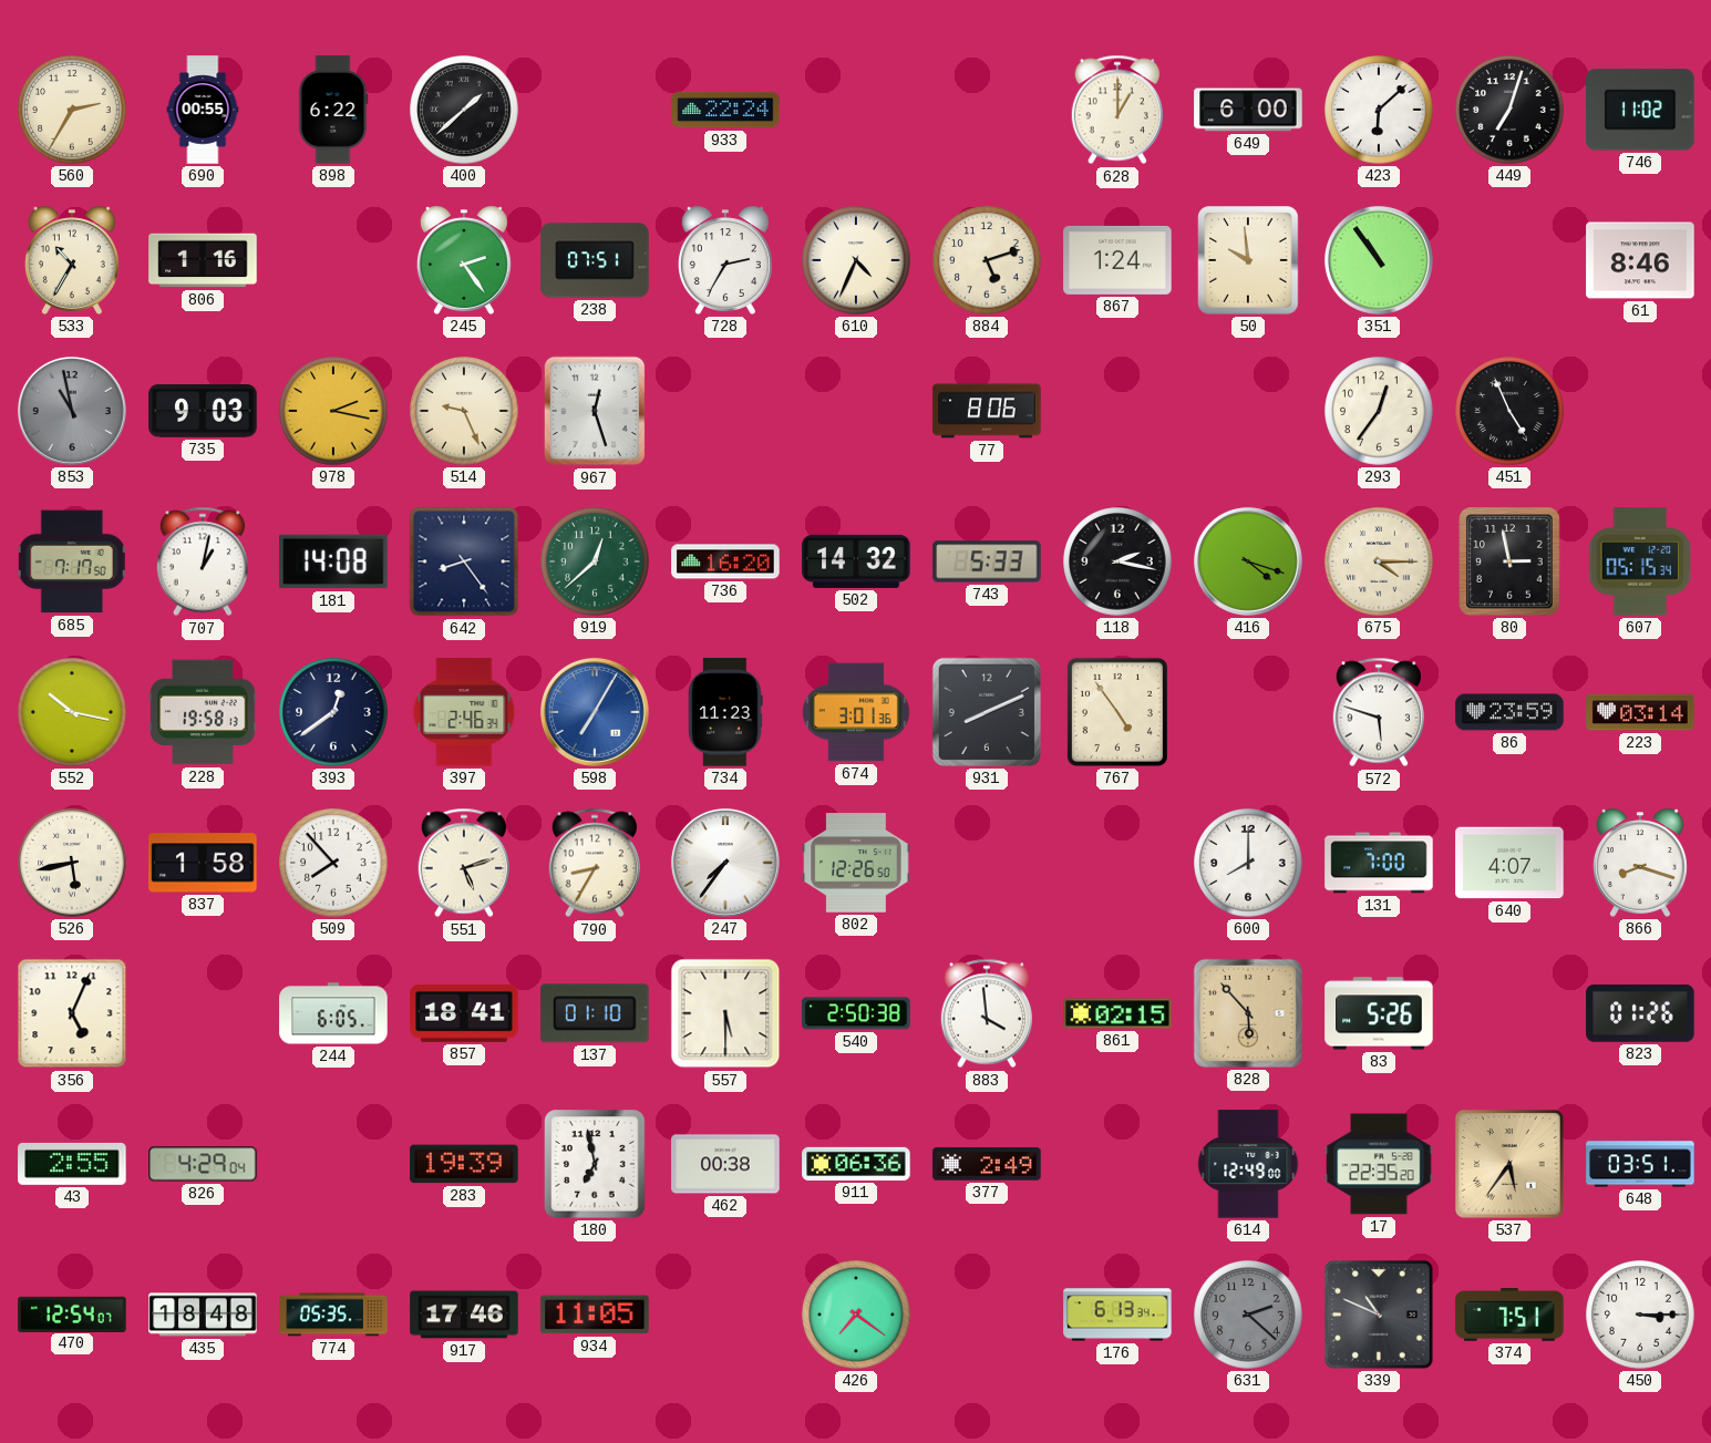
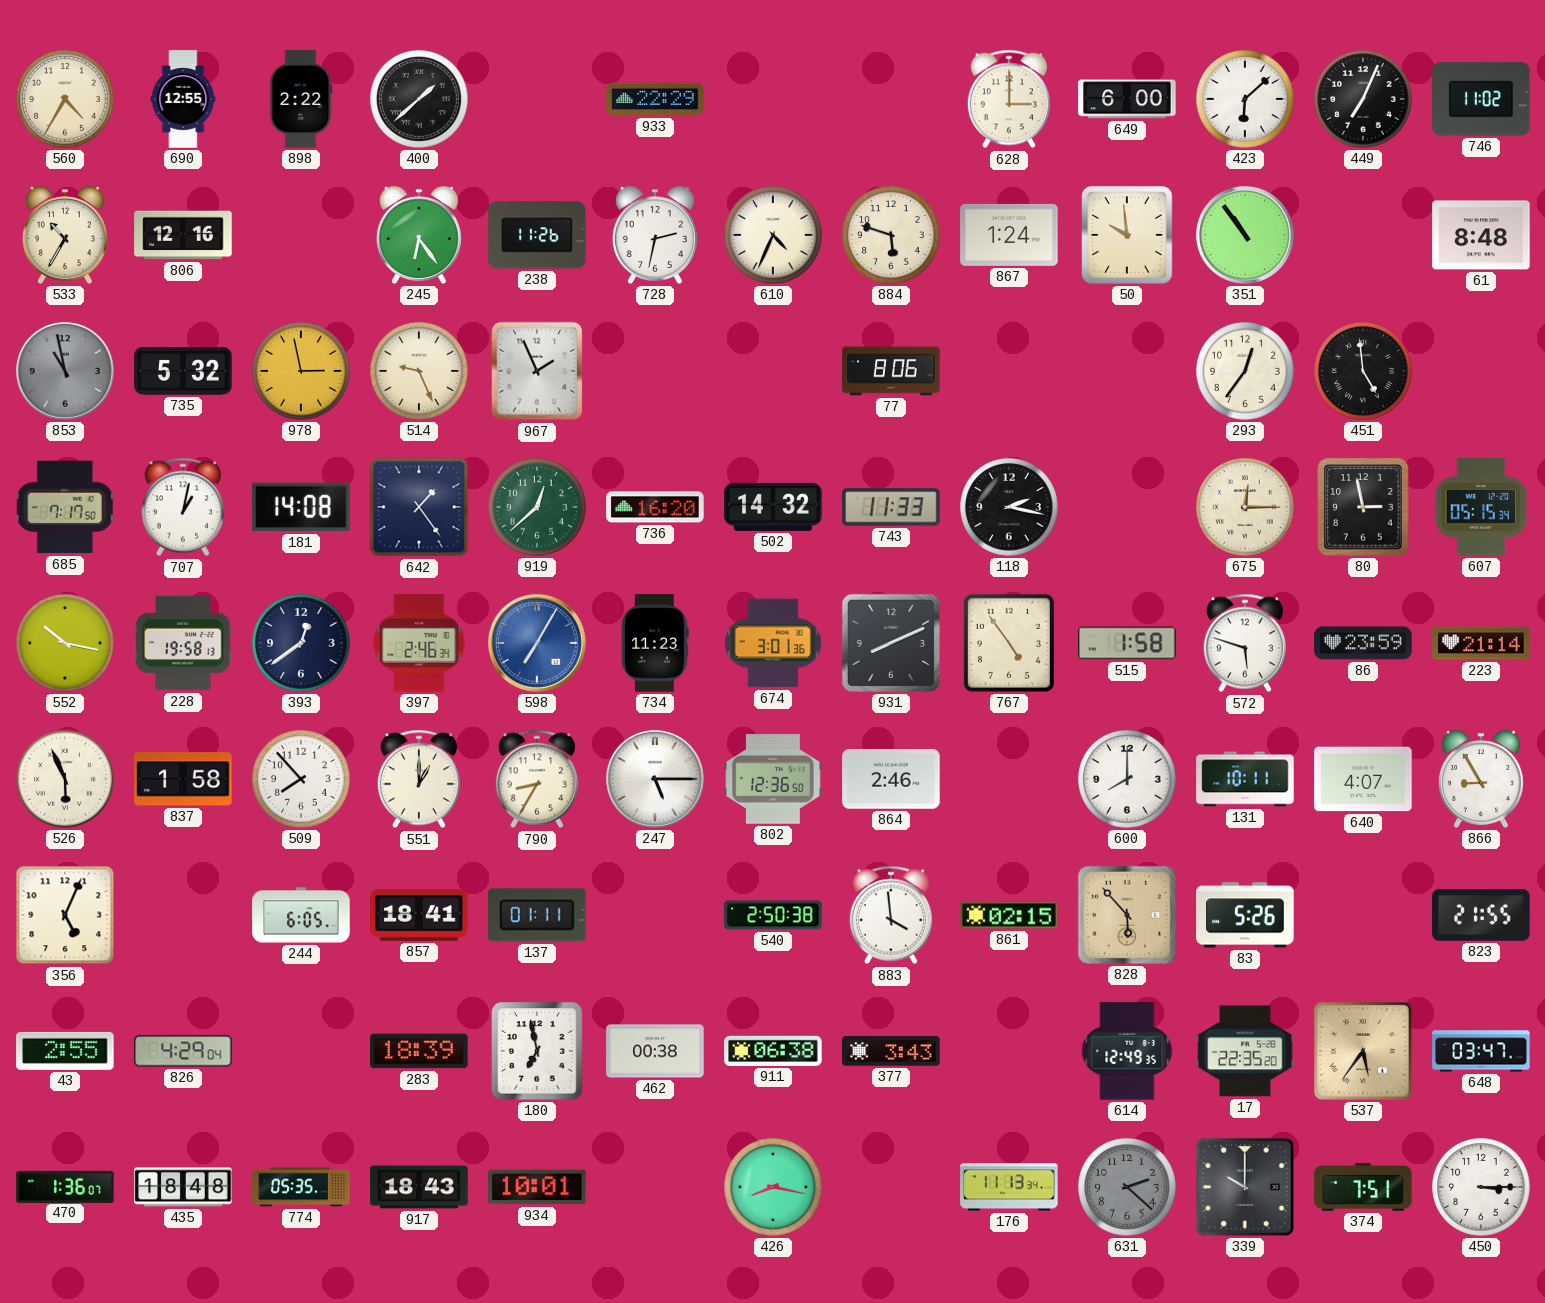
560: 2:35 -> 4:35
690: 00:55 -> 12:55
898: 6:22 -> 2:22
933: 22:24 -> 22:29
628: 1:00 -> 3:00
449: 7:03 -> 7:04
806: 1:16 -> 12:16
245: 2:24 -> 6:24
238: 07:51 -> 11:26
728: 2:35 -> 2:32
884: 5:12 -> 5:48
61: 8:46 -> 8:48
735: 9:03 -> 5:32
978: 2:17 -> 2:58
967: 12:27 -> 1:56
451: 4:56 -> 4:59
642: 8:24 -> 1:24
743: 5:33 -> 11:33
416: 4:18 -> none
675: 4:15 -> 12:15
515: none -> 1:58
223: 03:14 -> 21:14
526: 5:43 -> 5:56
551: 5:12 -> 1:00
247: 7:36 -> 5:15
802: 12:26 -> 12:36
864: none -> 2:46
131: 7:00 -> 10:11
866: 8:18 -> 8:55
137: 01:10 -> 01:11
557: 5:30 -> none
823: 01:26 -> 21:55
283: 19:39 -> 18:39
911: 06:36 -> 06:38
377: 2:49 -> 3:43
614: 12:49:00 -> 12:49:35
648: 03:51 -> 03:47
470: 12:54 -> 1:36
917: 17:46 -> 18:43
934: 11:05 -> 10:01
426: 7:21 -> 8:17
176: 6:13 -> 11:13
339: 10:49 -> 10:00
